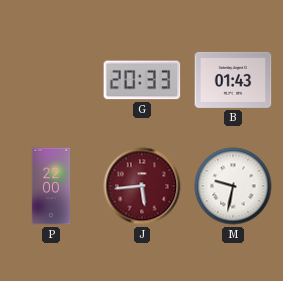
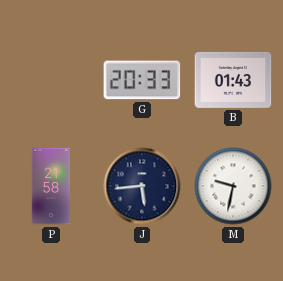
P: 22:00 -> 21:58
J dial: burgundy -> navy
